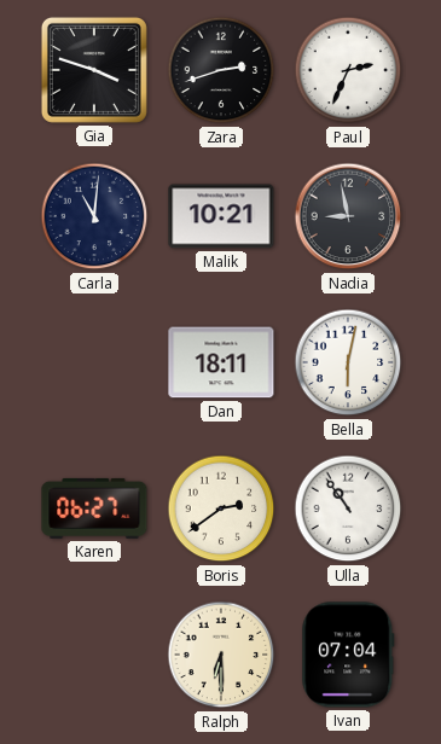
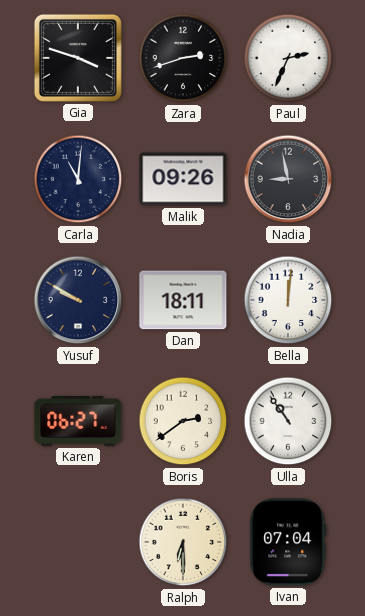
Malik: 10:21 -> 09:26
Yusuf: none -> 9:50
Bella: 6:02 -> 12:01
